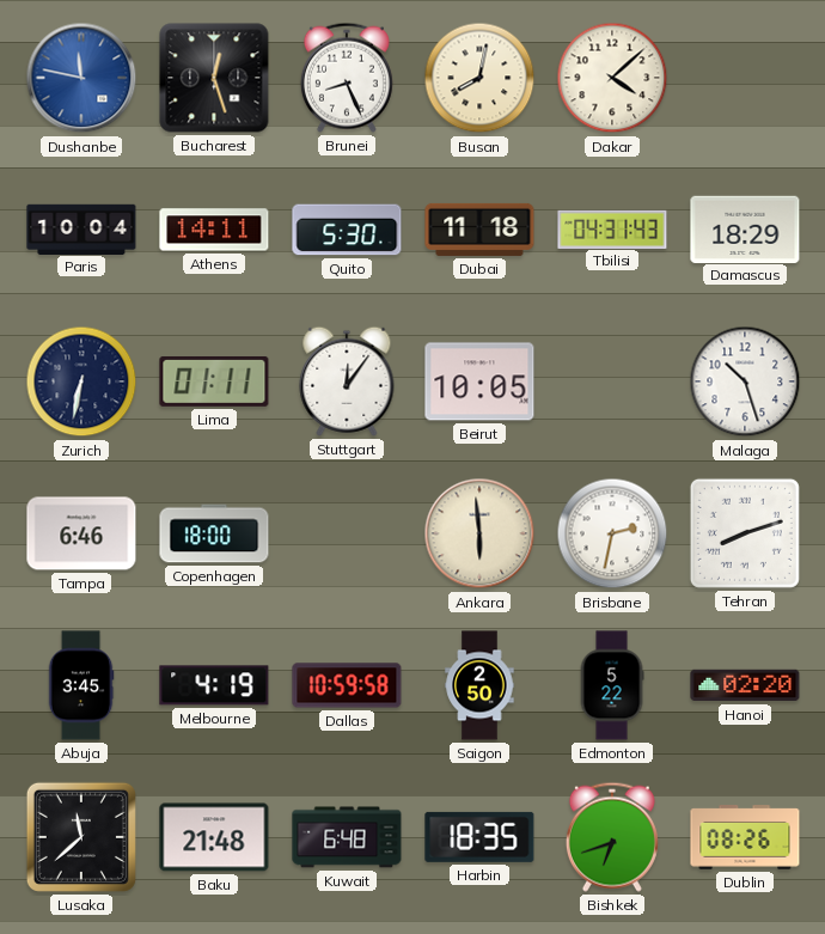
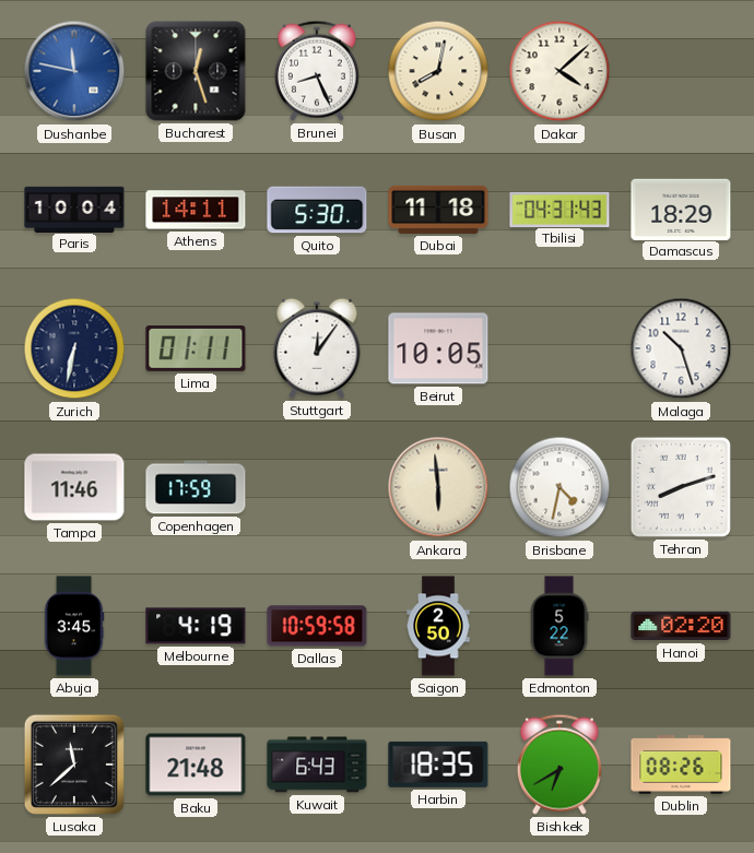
Tampa: 6:46 -> 11:46
Copenhagen: 18:00 -> 17:59
Brisbane: 2:32 -> 4:32
Kuwait: 6:48 -> 6:43
Bishkek: 6:42 -> 6:40
